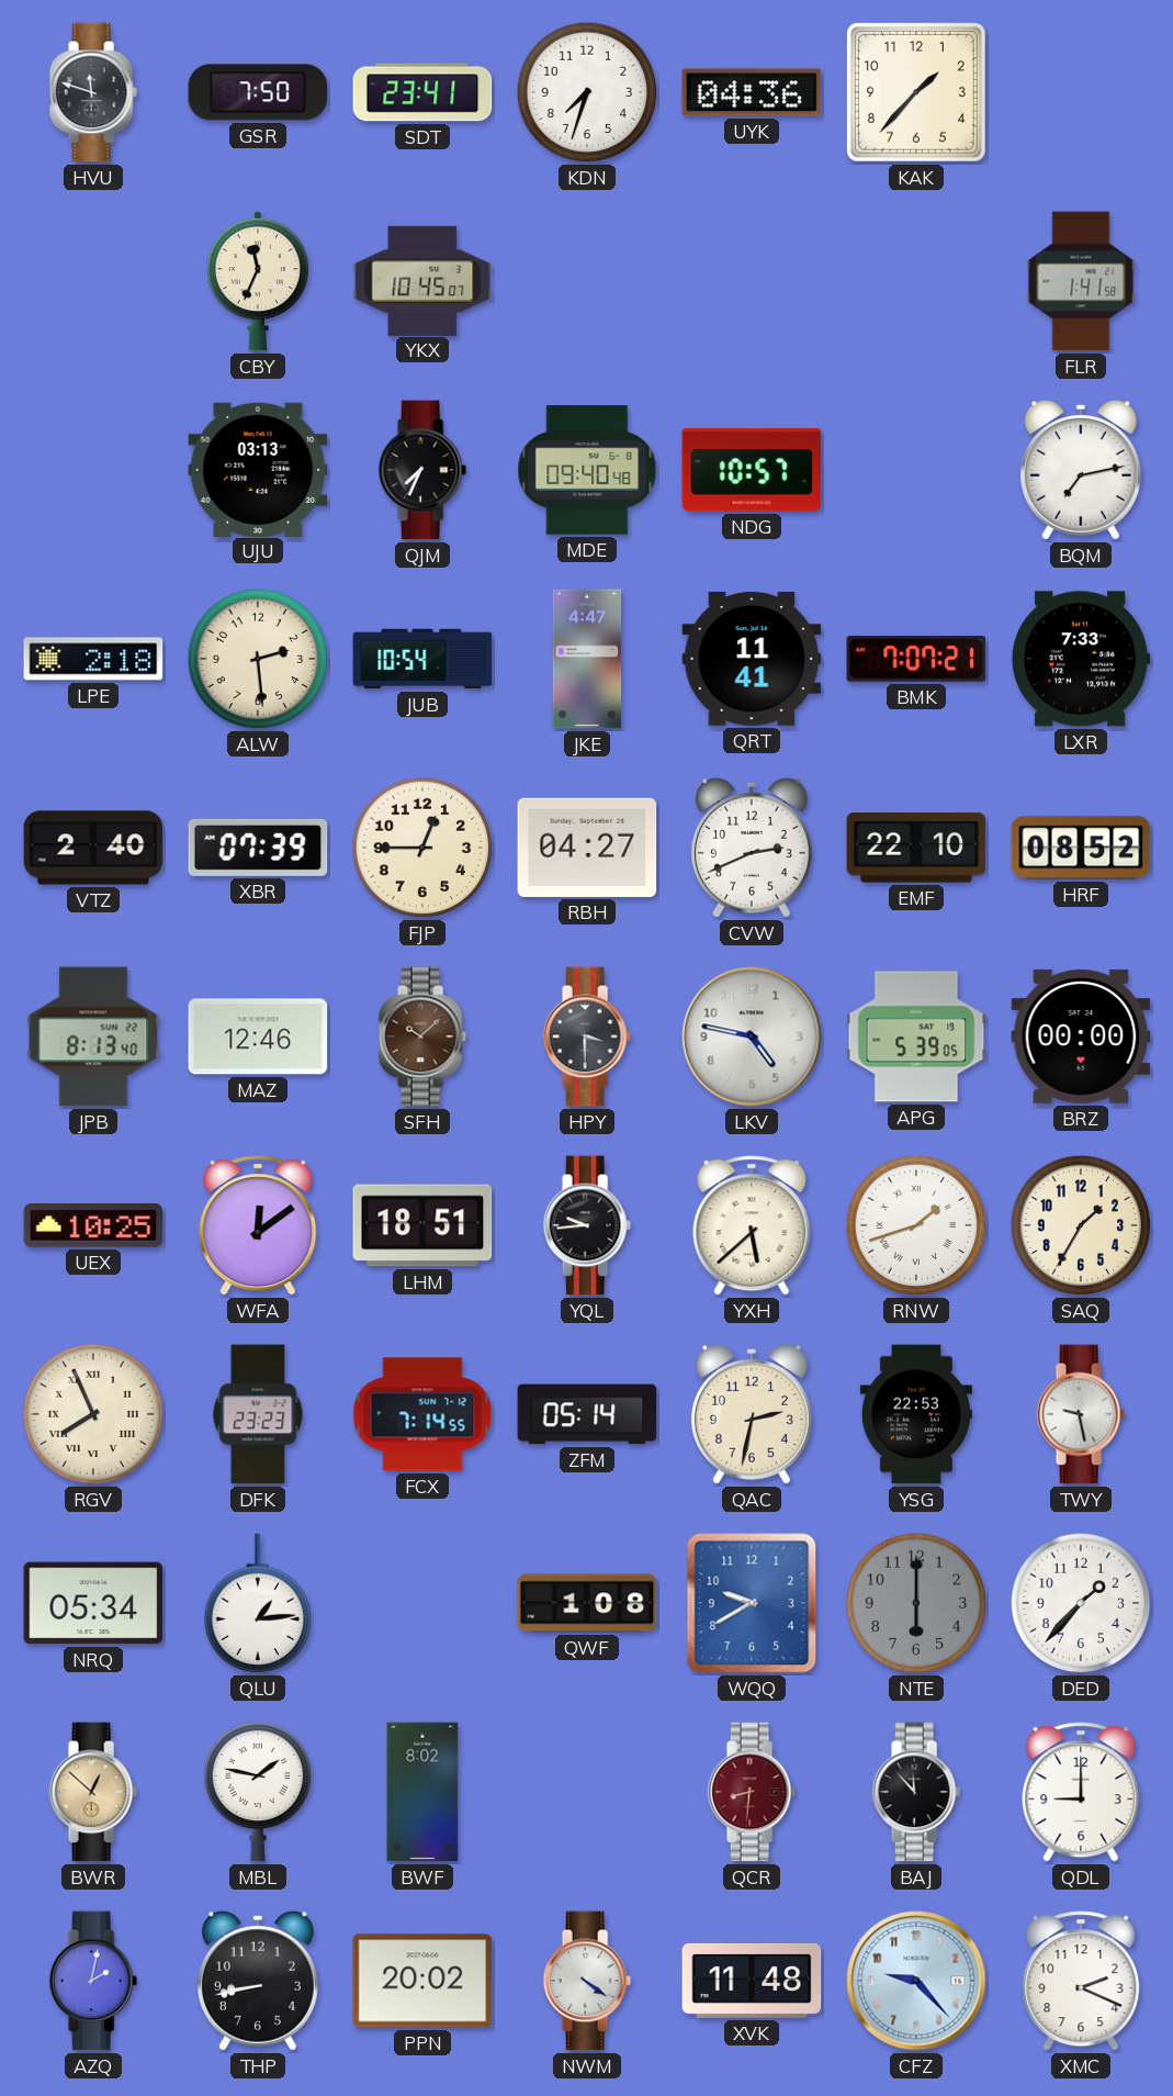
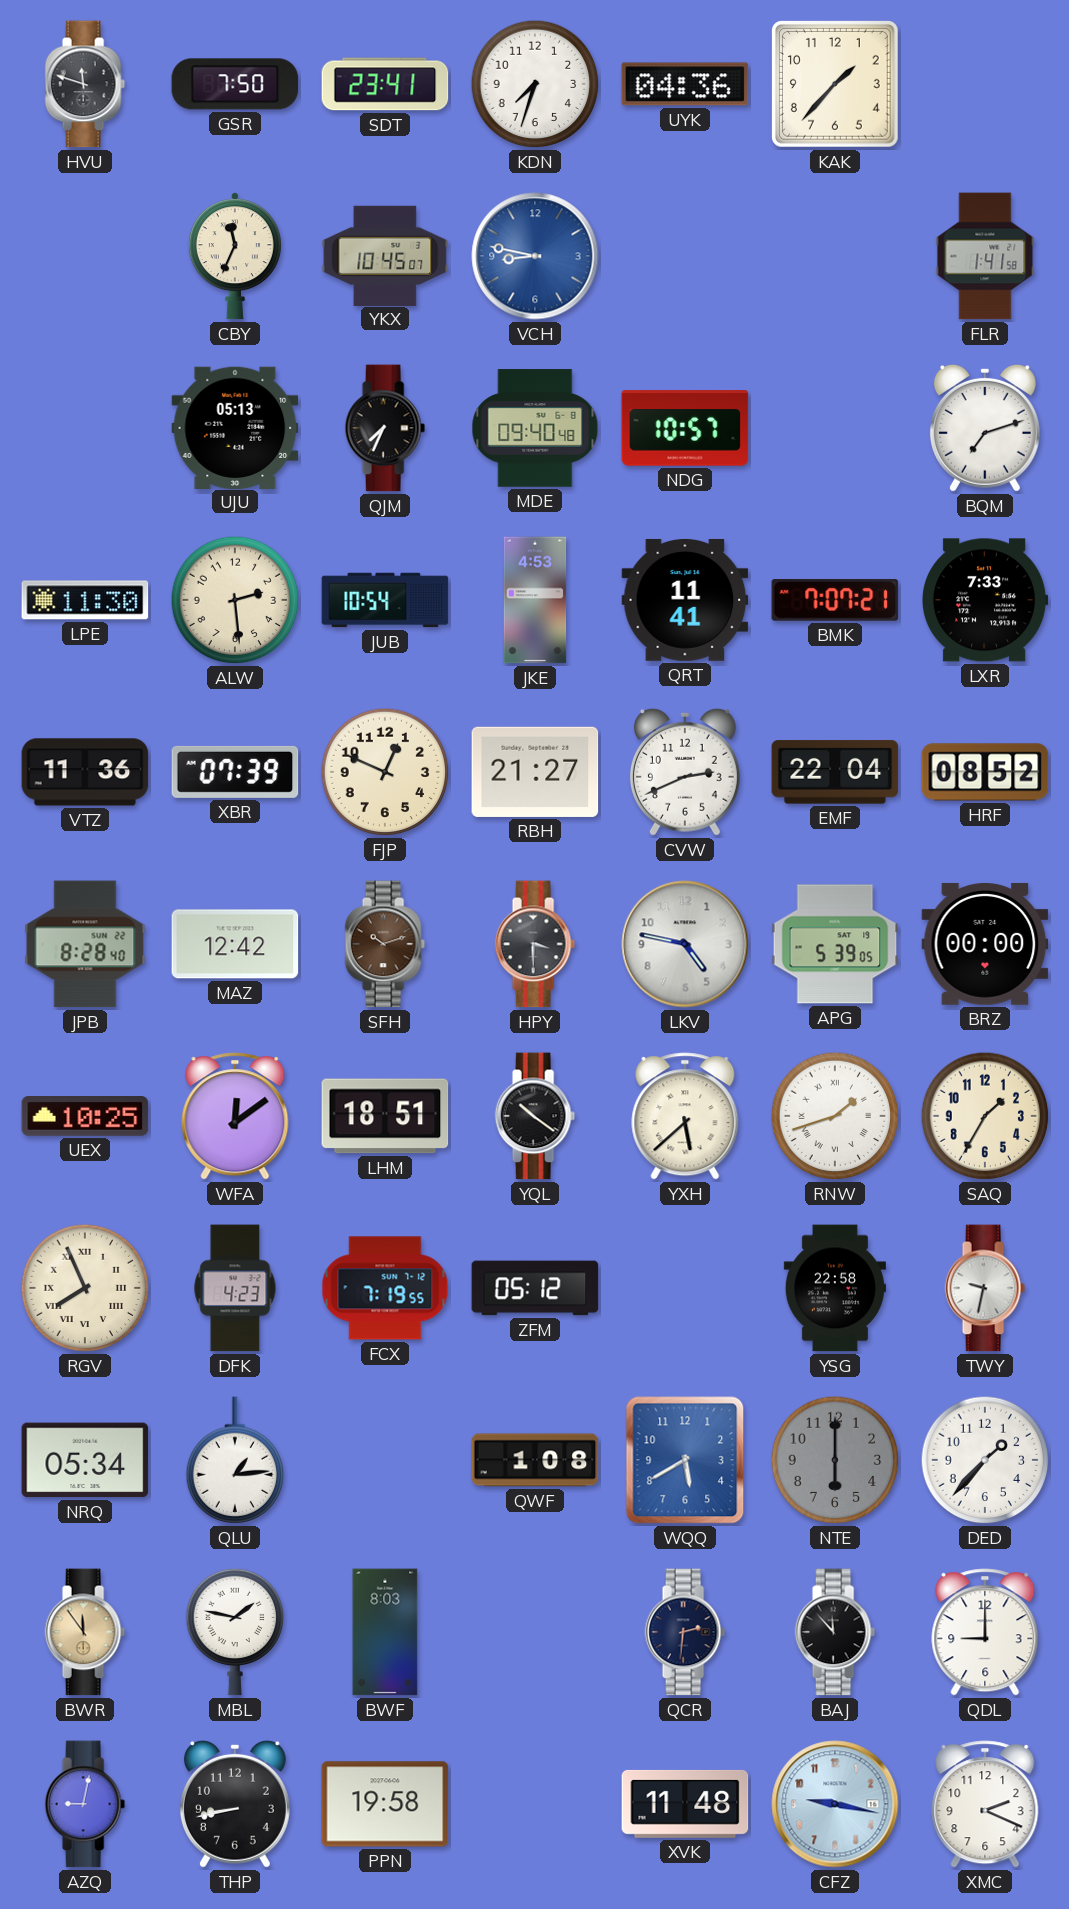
VCH: none -> 8:47
UJU: 03:13 -> 05:13
BQM: 7:13 -> 7:12
LPE: 2:18 -> 11:30
JKE: 4:47 -> 4:53
VTZ: 2:40 -> 11:36
FJP: 12:45 -> 12:49
RBH: 04:27 -> 21:27
EMF: 22:10 -> 22:04
JPB: 8:13 -> 8:28
MAZ: 12:46 -> 12:42
SFH: 10:08 -> 10:12
YQL: 9:44 -> 10:21
DFK: 23:23 -> 4:23
FCX: 7:14 -> 7:19
ZFM: 05:14 -> 05:12
QAC: 2:32 -> none
YSG: 22:53 -> 22:58
TWY: 9:28 -> 9:32
WQQ: 9:40 -> 5:40
BWR: 12:52 -> 11:54
BWF: 8:02 -> 8:03
QCR: 8:31 -> 2:31
QCR dial: burgundy -> navy
AZQ: 2:02 -> 9:02
PPN: 20:02 -> 19:58
NWM: 4:21 -> none
CFZ: 9:23 -> 9:17
